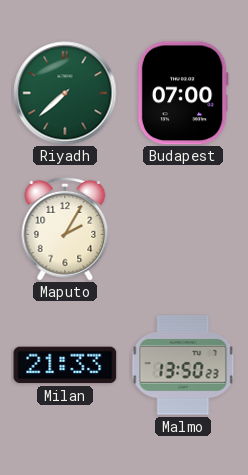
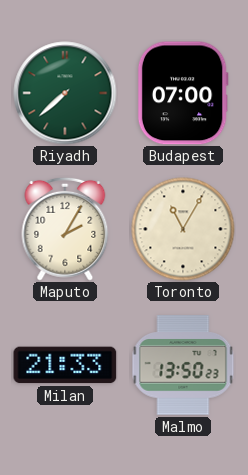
Toronto: none -> 11:05
